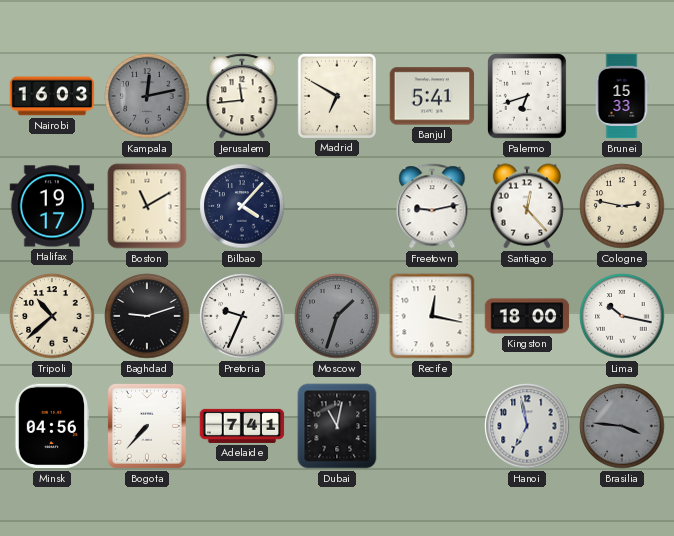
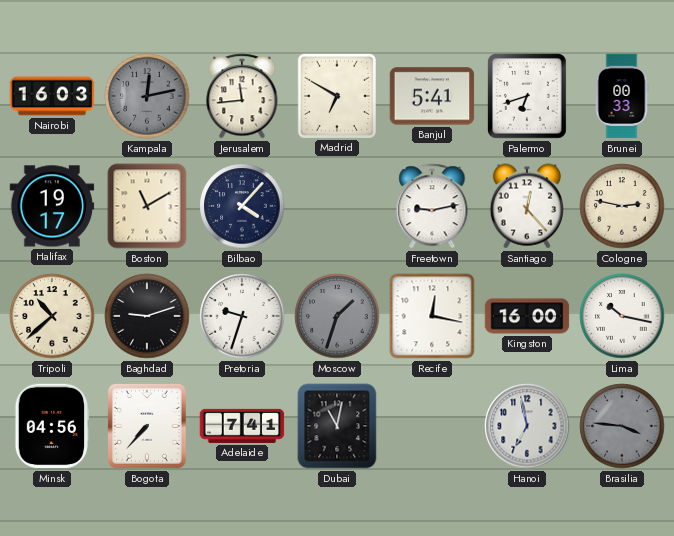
Brunei: 15:33 -> 00:33
Pretoria: 9:34 -> 9:33
Kingston: 18:00 -> 16:00
